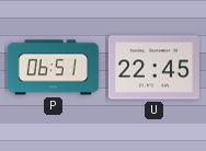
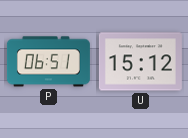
U: 22:45 -> 15:12
